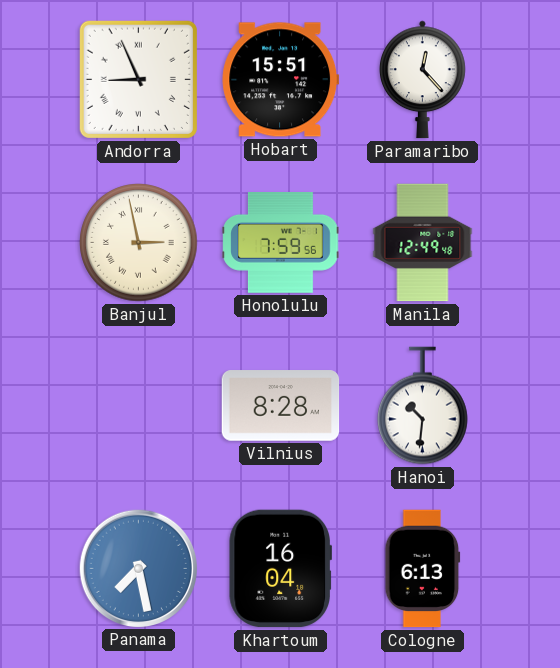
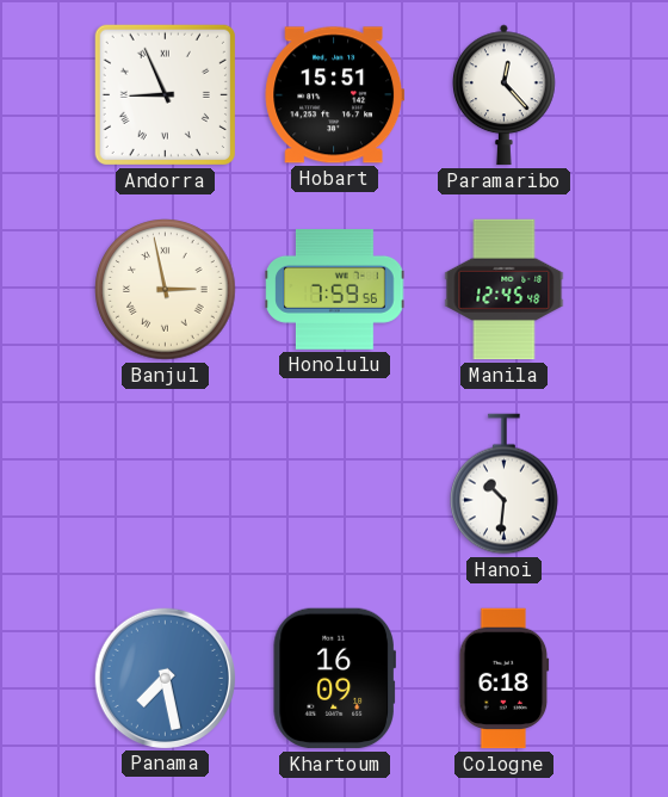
Manila: 12:49 -> 12:45
Vilnius: 8:28 -> none
Khartoum: 16:04 -> 16:09
Cologne: 6:13 -> 6:18
